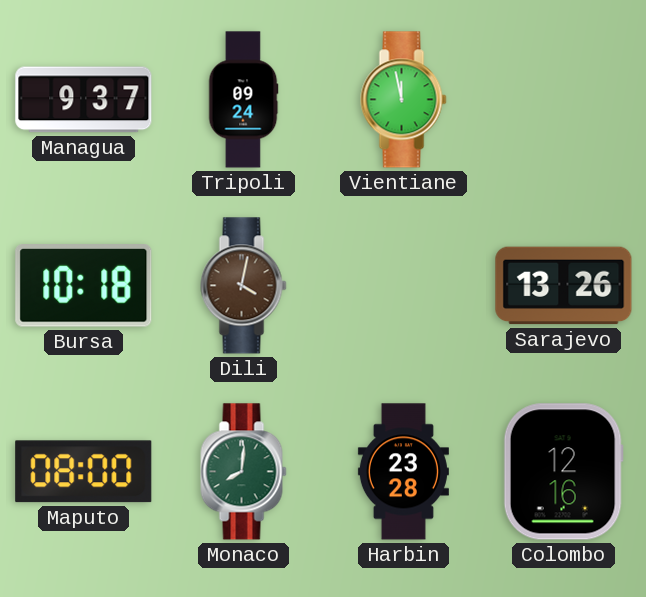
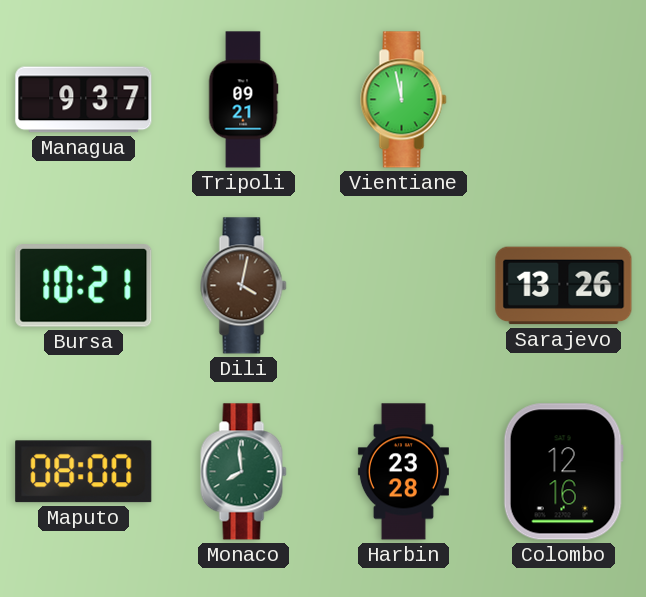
Tripoli: 09:24 -> 09:21
Bursa: 10:18 -> 10:21
Monaco: 8:01 -> 7:59
